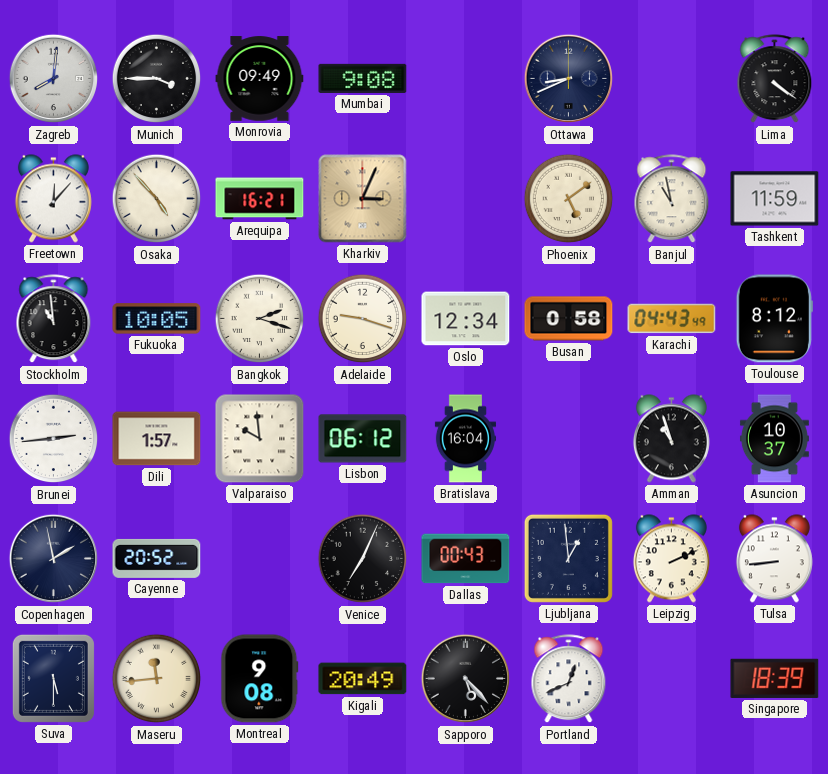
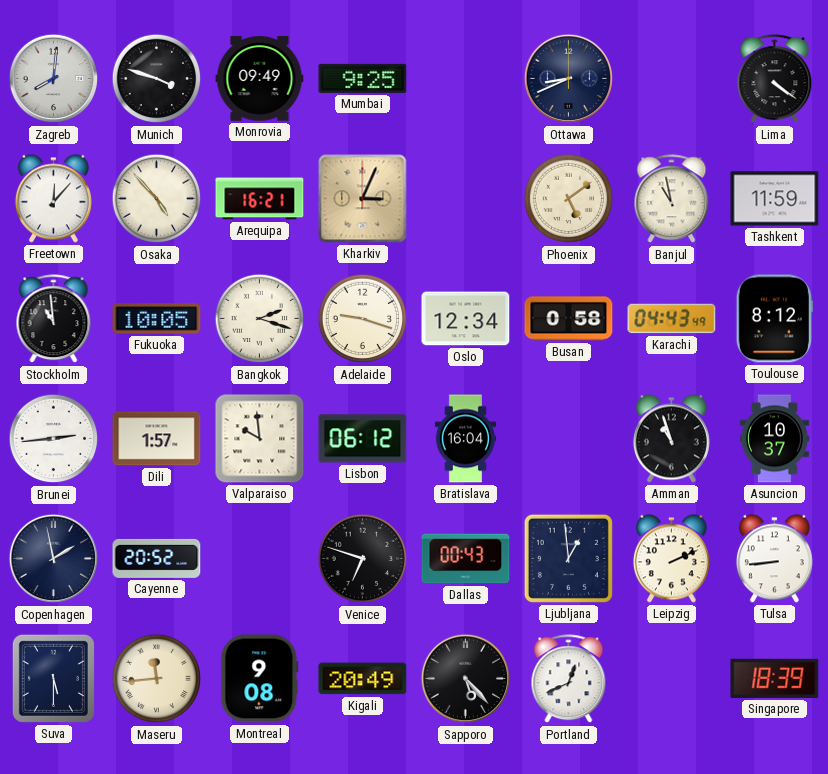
Munich: 3:45 -> 3:48
Mumbai: 9:08 -> 9:25
Venice: 7:04 -> 6:48
